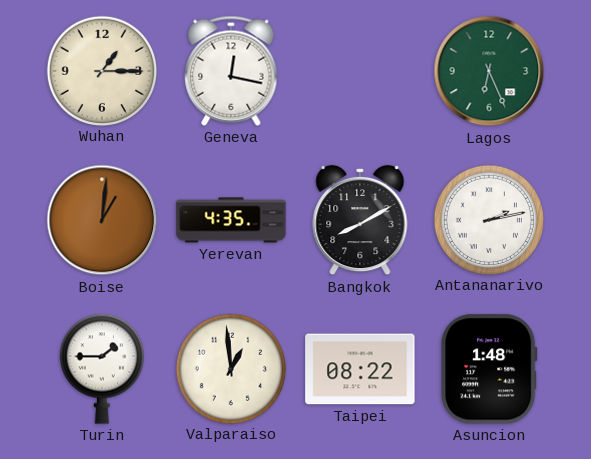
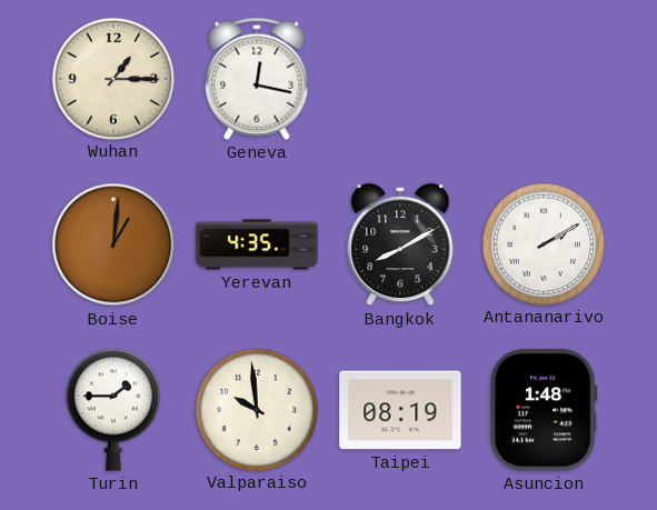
Lagos: 6:26 -> none
Antananarivo: 2:13 -> 2:10
Valparaiso: 12:59 -> 9:59
Taipei: 08:22 -> 08:19
